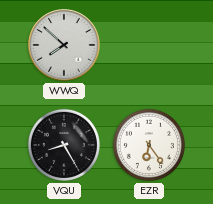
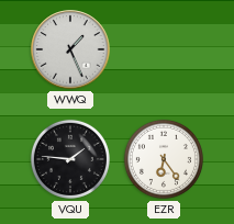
WWQ: 7:52 -> 1:26
VQU: 8:25 -> 1:46
